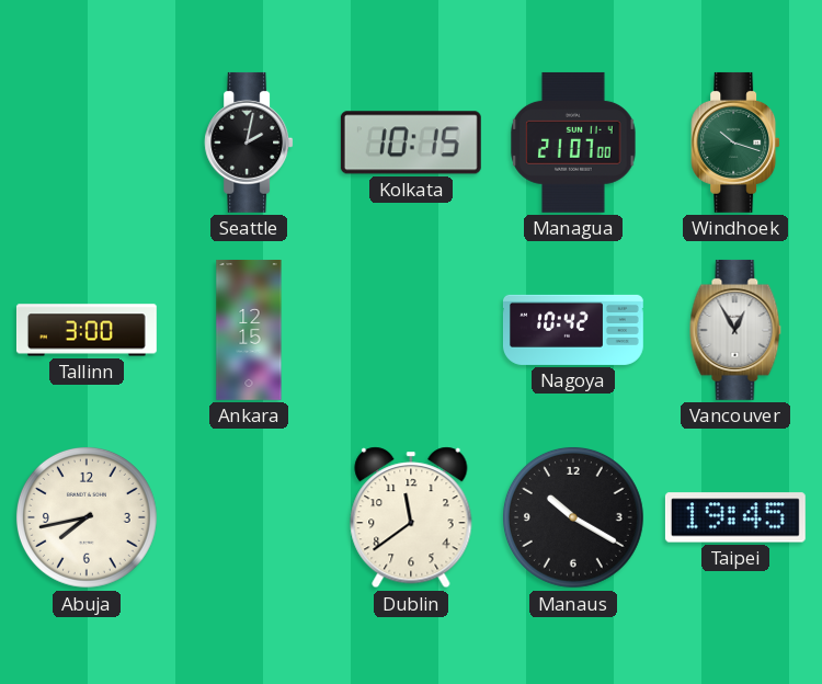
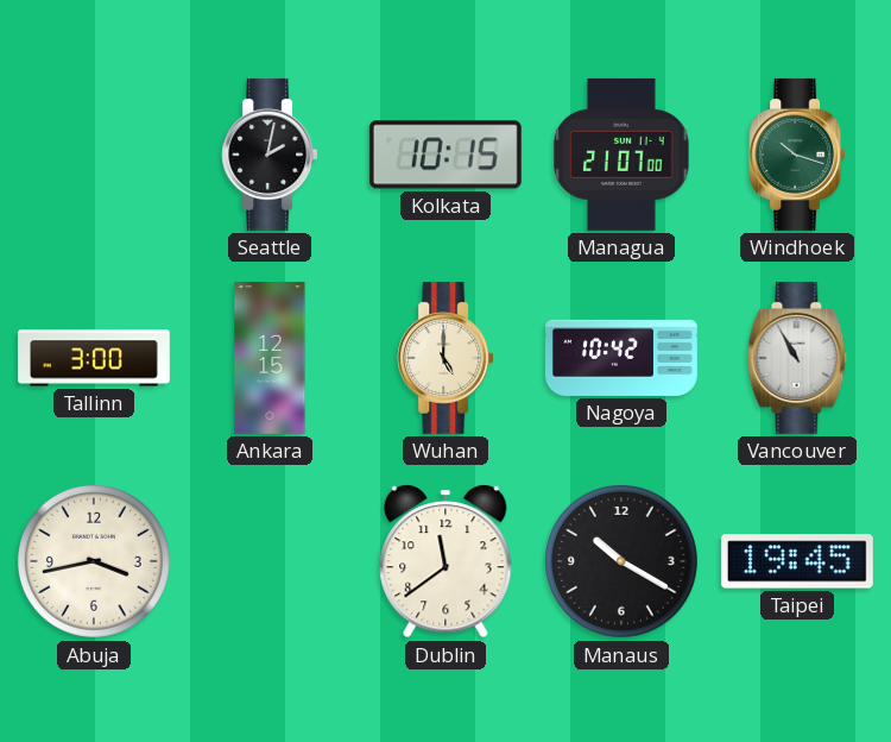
Wuhan: none -> 5:00
Vancouver: 12:55 -> 10:55
Abuja: 7:43 -> 3:43
